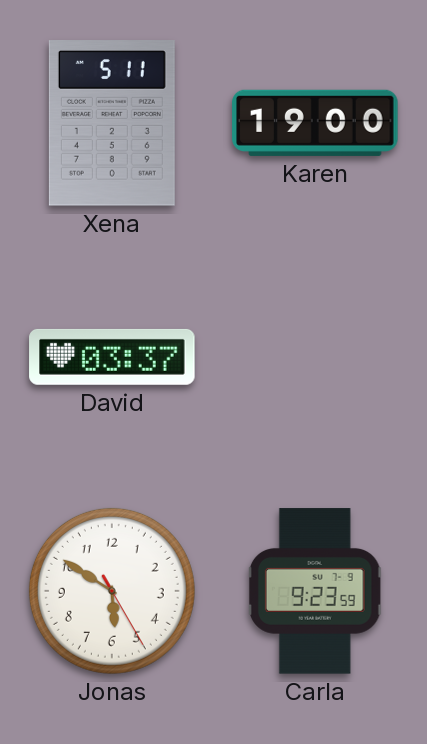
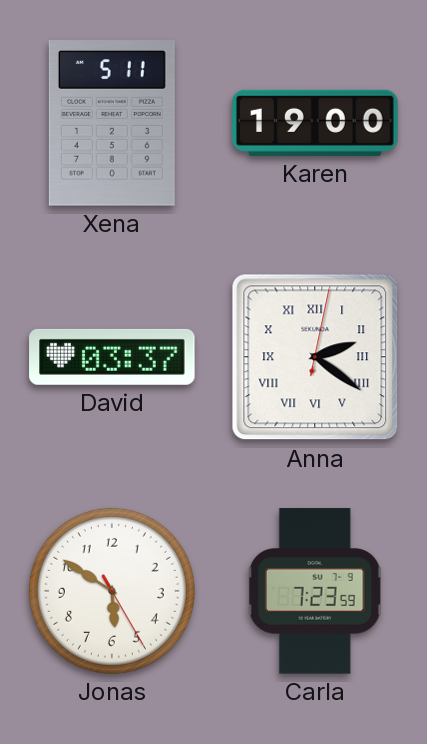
Anna: none -> 2:21
Carla: 9:23 -> 7:23
